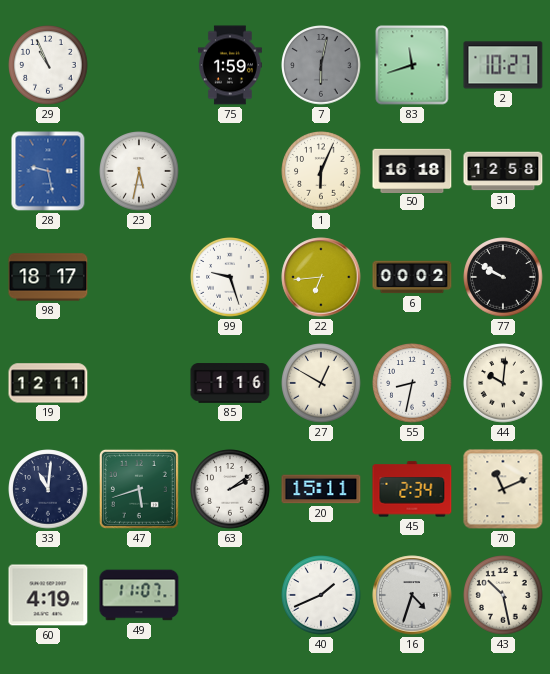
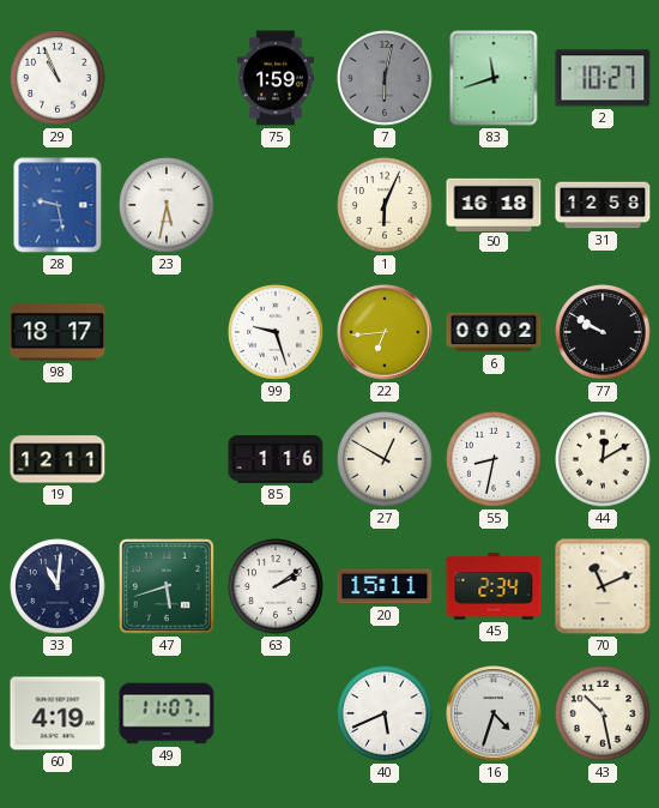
44: 10:01 -> 12:10
40: 1:41 -> 5:41
